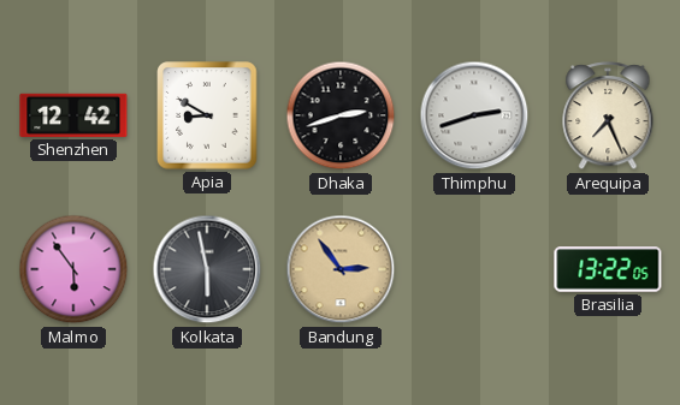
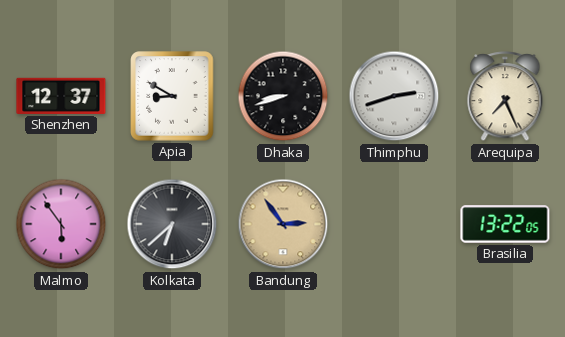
Shenzhen: 12:42 -> 12:37
Dhaka: 2:42 -> 8:42
Kolkata: 5:58 -> 6:38
